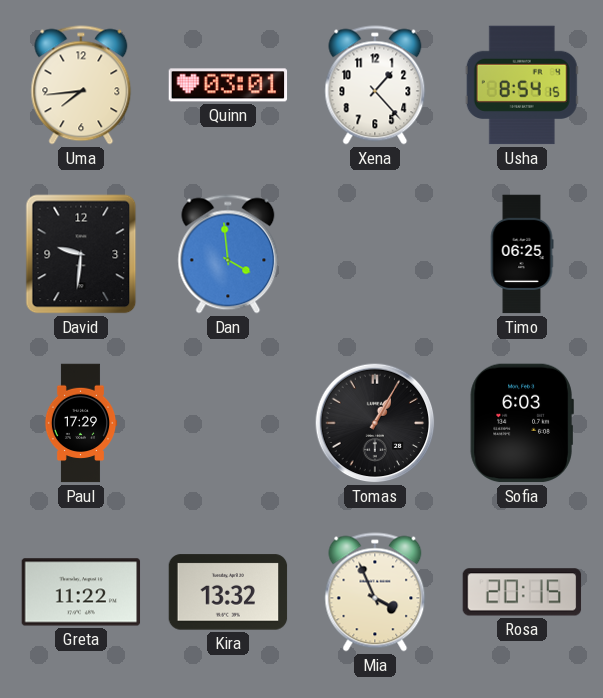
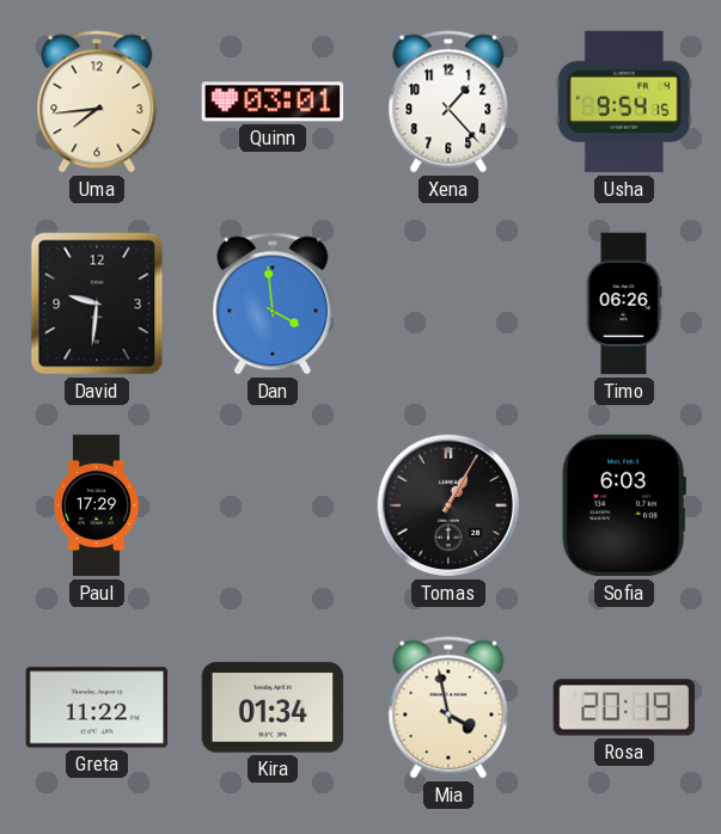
Usha: 8:54 -> 9:54
Timo: 06:25 -> 06:26
Kira: 13:32 -> 01:34
Mia: 3:56 -> 3:58
Rosa: 20:15 -> 20:19
